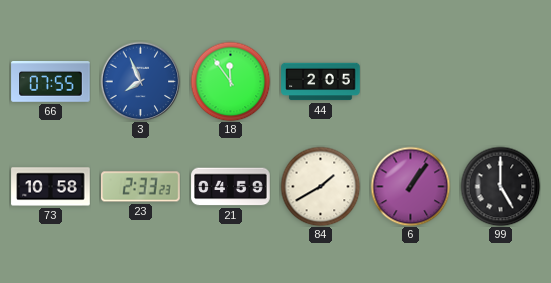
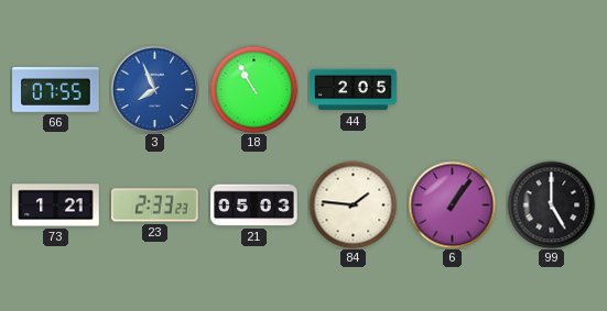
18: 11:54 -> 10:55
73: 10:58 -> 1:21
21: 04:59 -> 05:03
84: 1:40 -> 1:46
